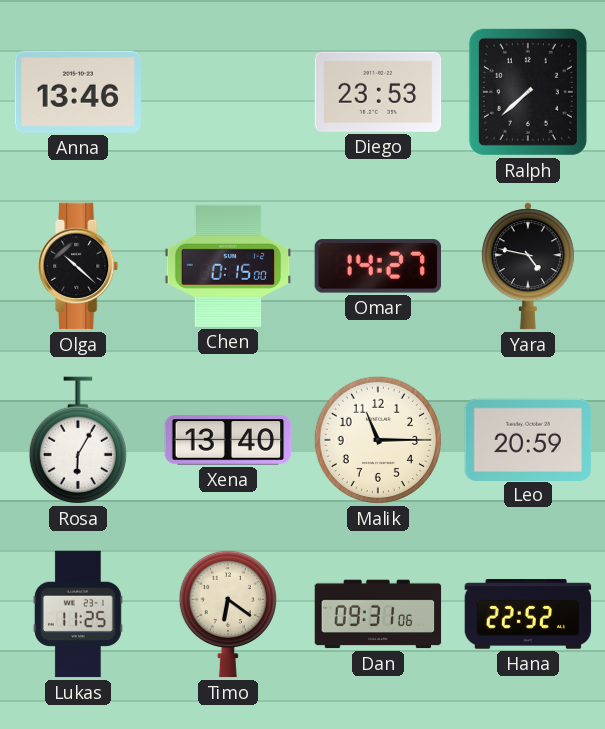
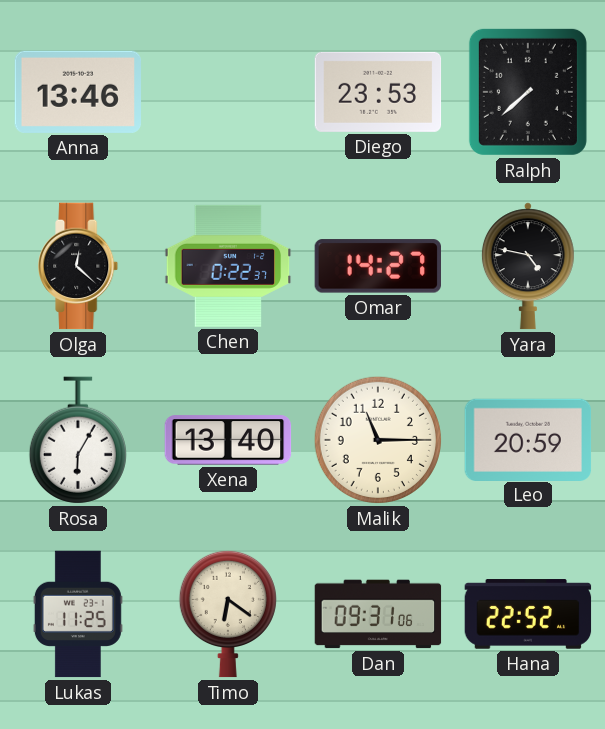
Olga: 10:22 -> 12:22
Chen: 0:15 -> 0:22
